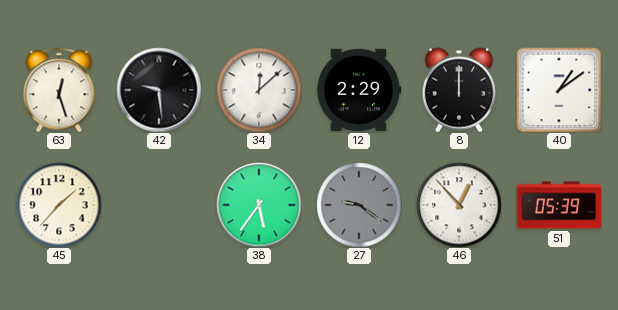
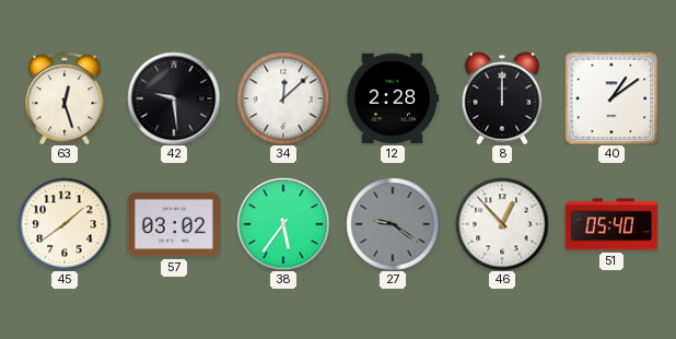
12: 2:29 -> 2:28
45: 1:37 -> 1:39
57: none -> 03:02
51: 05:39 -> 05:40
